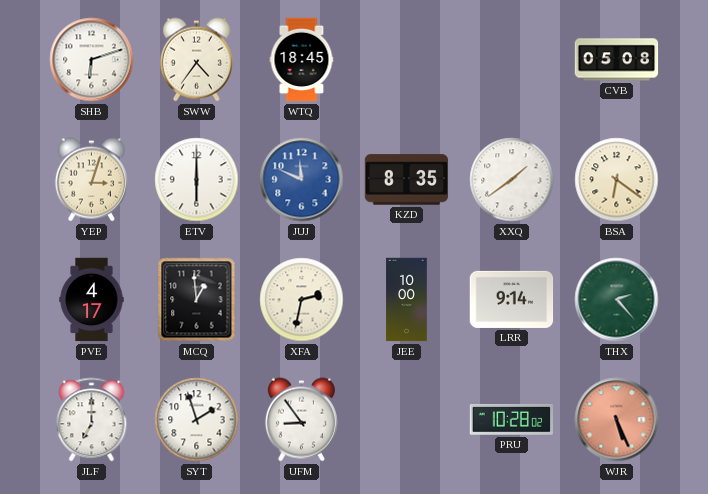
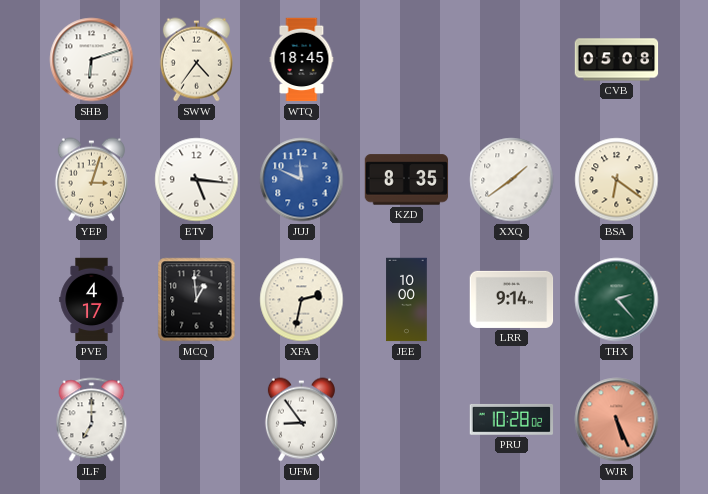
ETV: 6:00 -> 5:16
SYT: 1:57 -> none
